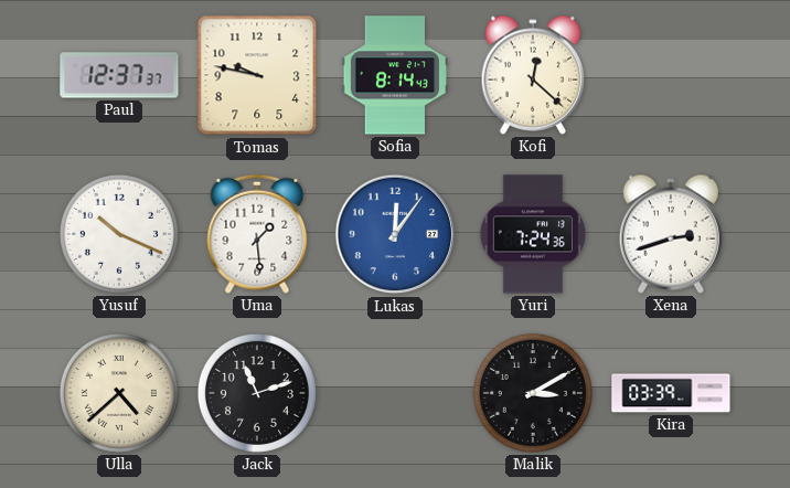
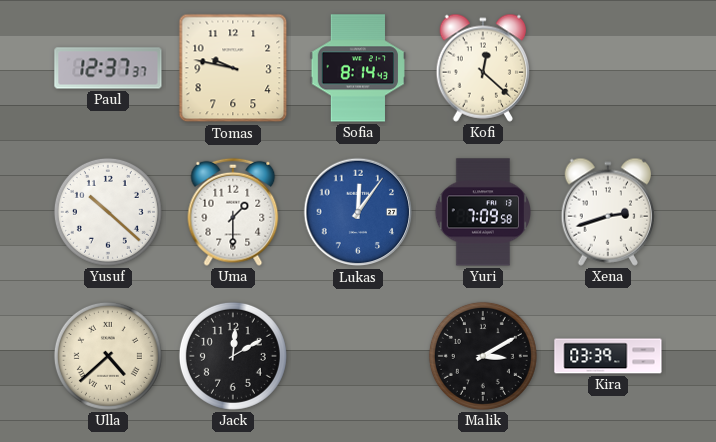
Yusuf: 10:19 -> 10:22
Uma: 1:29 -> 1:30
Yuri: 7:24 -> 7:09
Jack: 11:12 -> 12:10
